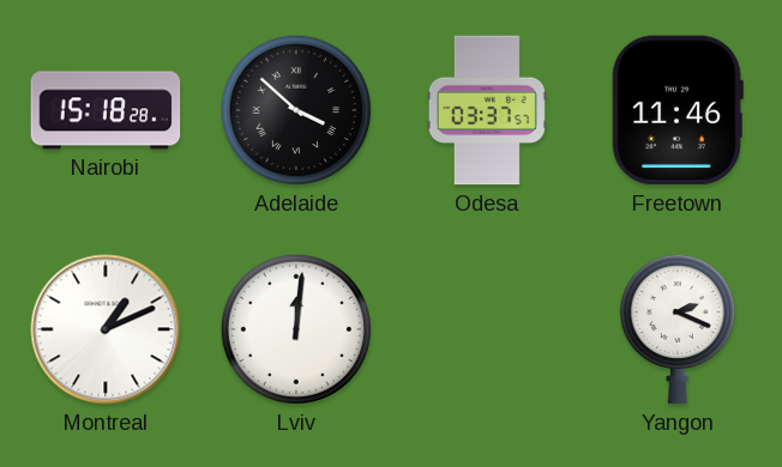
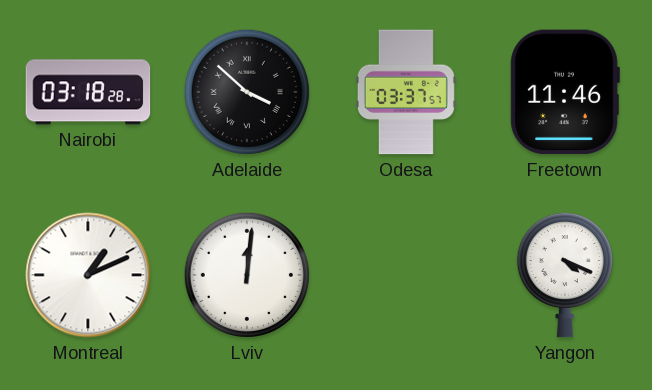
Nairobi: 15:18 -> 03:18
Yangon: 2:19 -> 4:19
